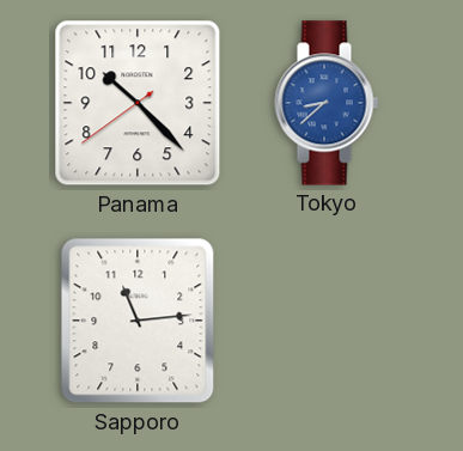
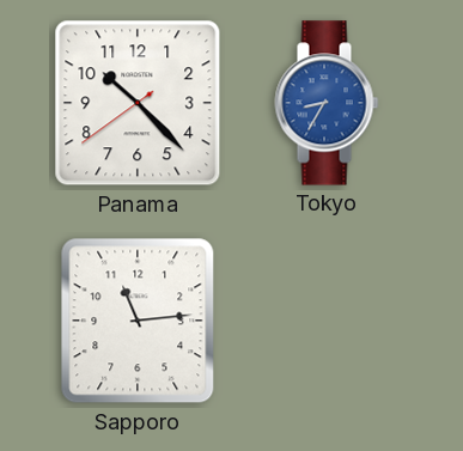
Tokyo: 8:38 -> 8:35
